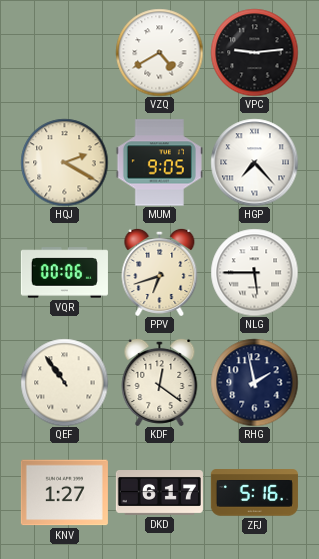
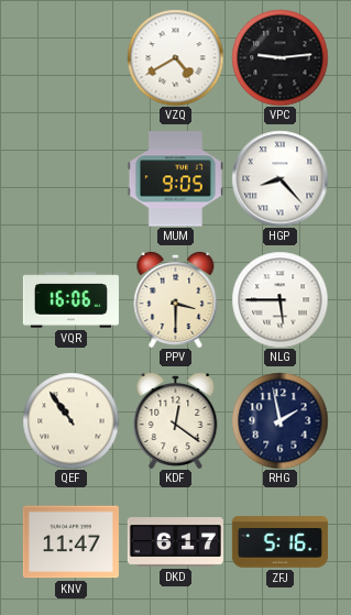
HQJ: 2:20 -> none
HGP: 7:23 -> 8:23
VQR: 00:06 -> 16:06
PPV: 6:42 -> 3:30
KNV: 1:27 -> 11:47
